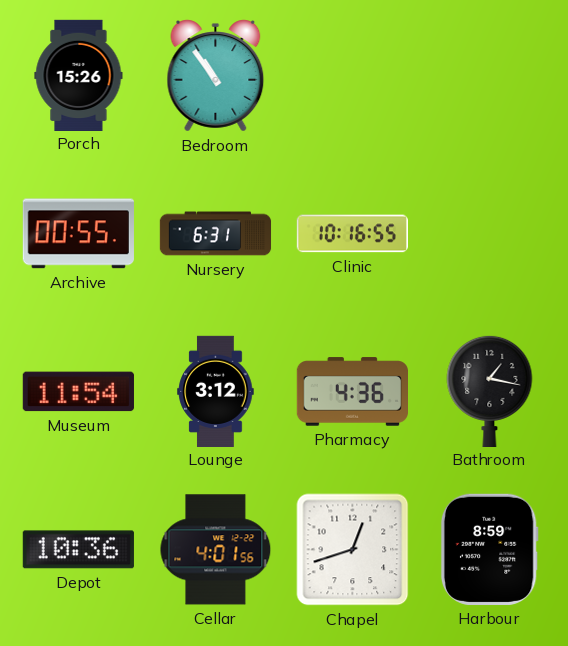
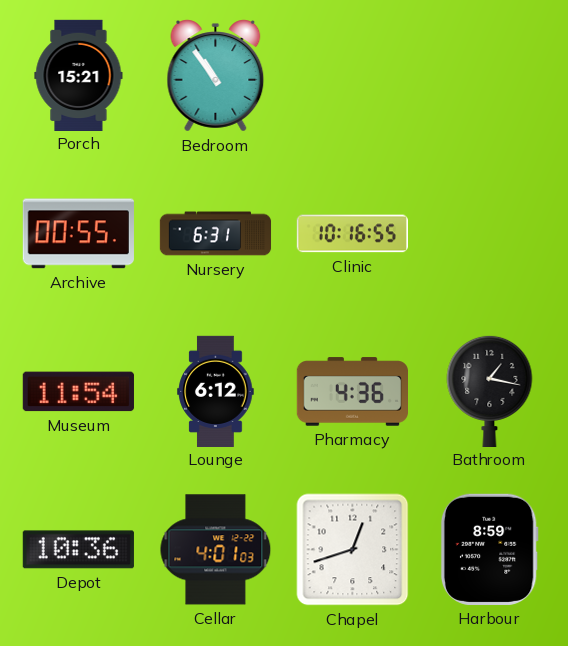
Porch: 15:26 -> 15:21
Lounge: 3:12 -> 6:12
Cellar: 4:01:56 -> 4:01:03
